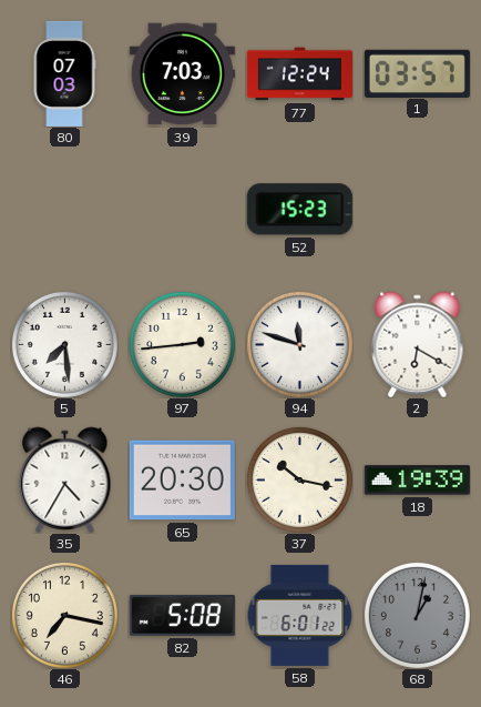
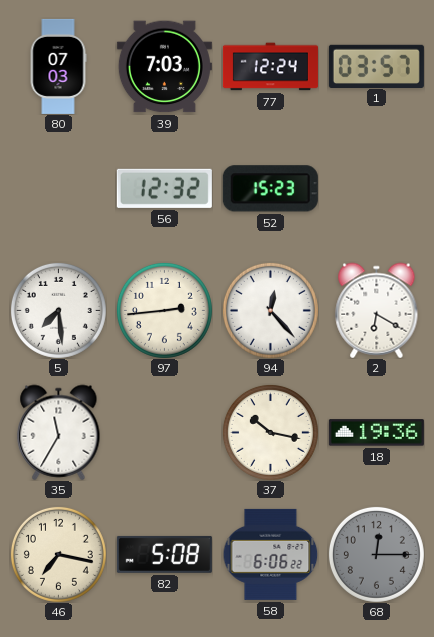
56: none -> 12:32
94: 11:48 -> 12:23
35: 4:35 -> 11:35
65: 20:30 -> none
18: 19:39 -> 19:36
58: 6:01 -> 6:06
68: 1:02 -> 12:15
